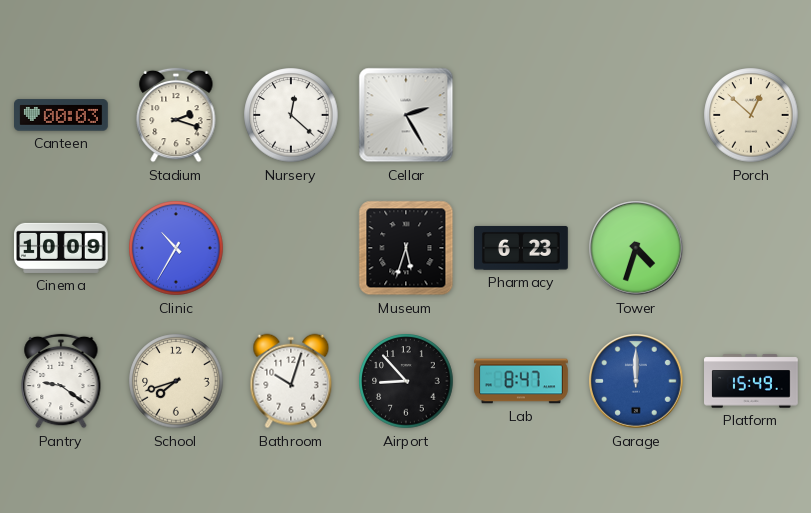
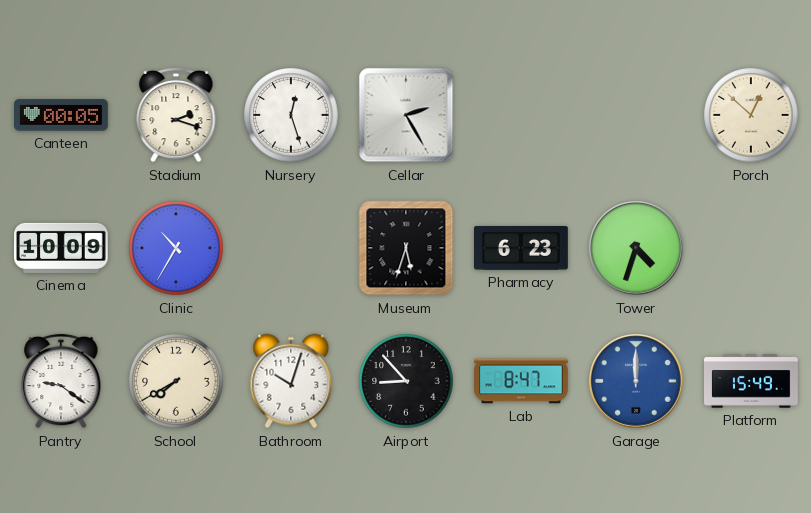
Canteen: 00:03 -> 00:05
Nursery: 12:22 -> 12:27
School: 7:42 -> 7:40
